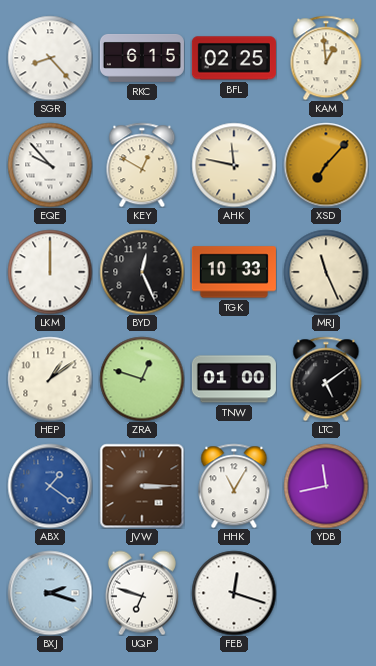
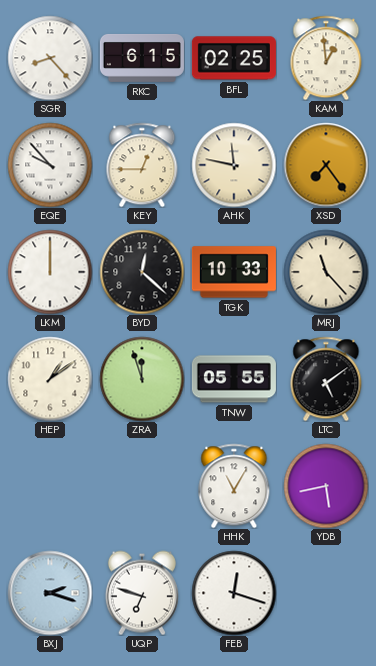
KEY: 12:50 -> 12:45
XSD: 7:07 -> 7:24
BYD: 12:26 -> 12:22
MRJ: 11:26 -> 11:23
ZRA: 12:48 -> 11:57
TNW: 01:00 -> 05:55
ABX: 1:21 -> none
JVW: 3:15 -> none
YDB: 11:43 -> 5:43
